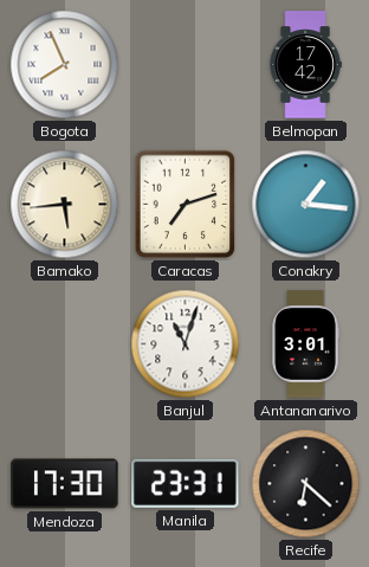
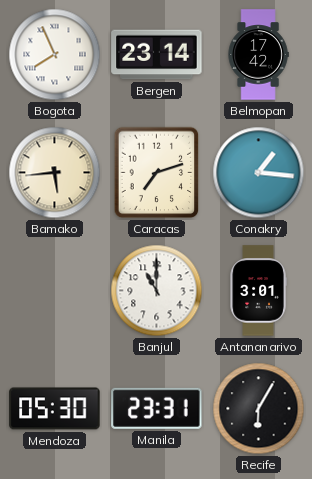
Bergen: none -> 23:14
Banjul: 11:03 -> 11:00
Mendoza: 17:30 -> 05:30
Recife: 6:22 -> 6:05
